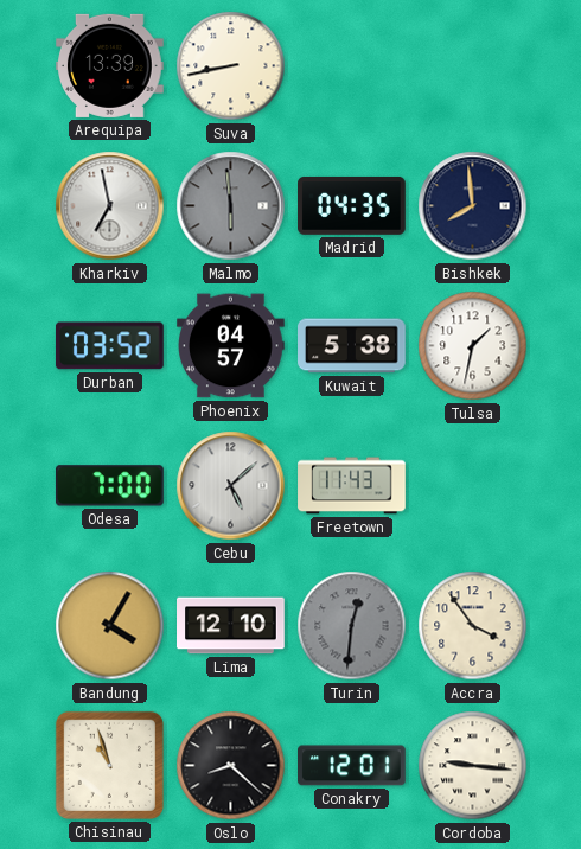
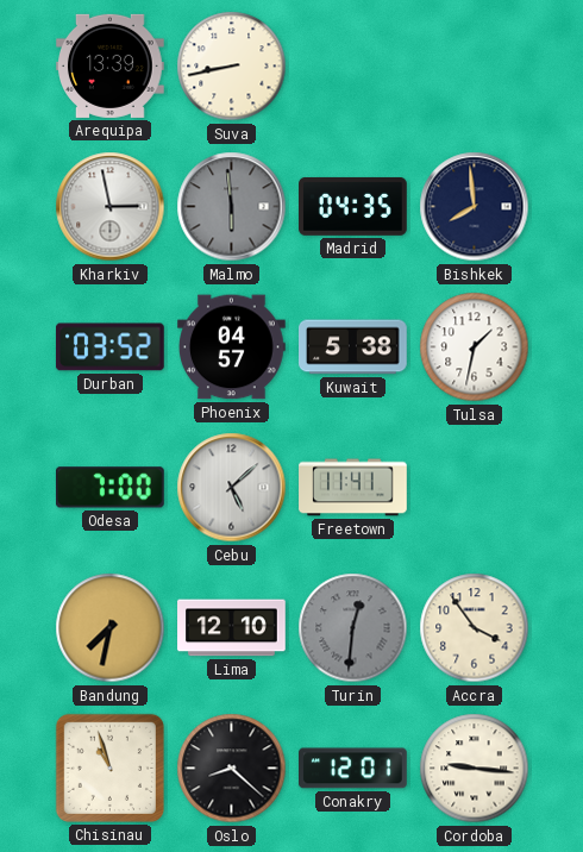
Kharkiv: 6:58 -> 2:58
Freetown: 11:43 -> 11:41
Bandung: 4:05 -> 7:32
